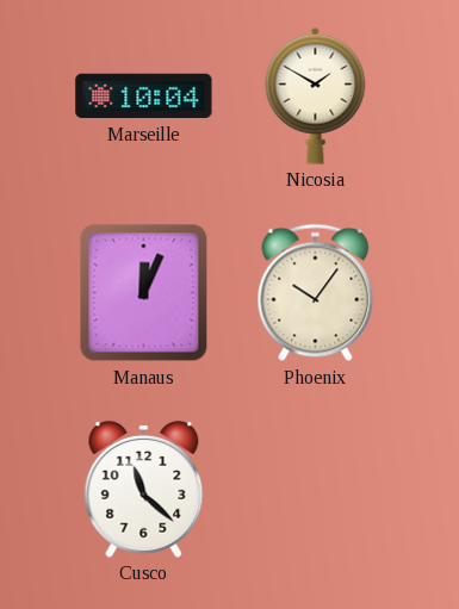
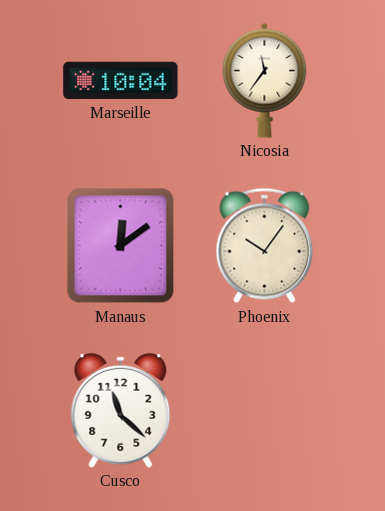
Nicosia: 1:50 -> 11:36
Manaus: 12:04 -> 12:09
